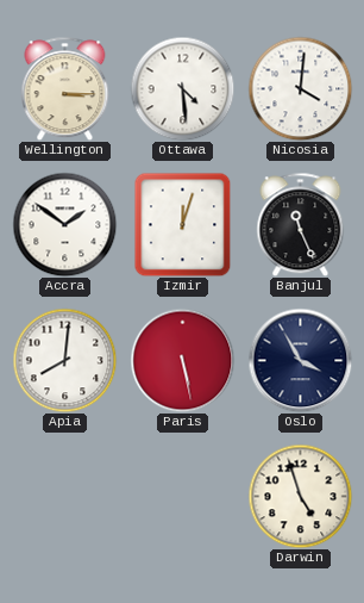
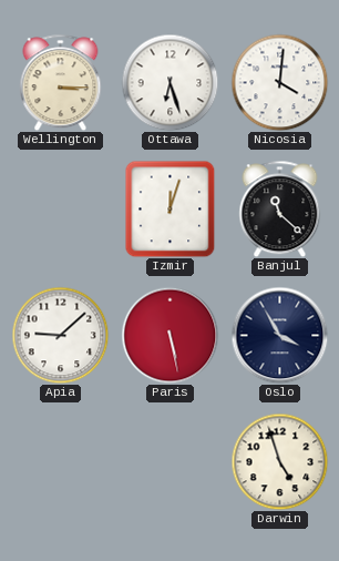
Ottawa: 4:29 -> 6:27
Accra: 1:51 -> none
Banjul: 11:26 -> 11:22
Apia: 8:01 -> 9:08
